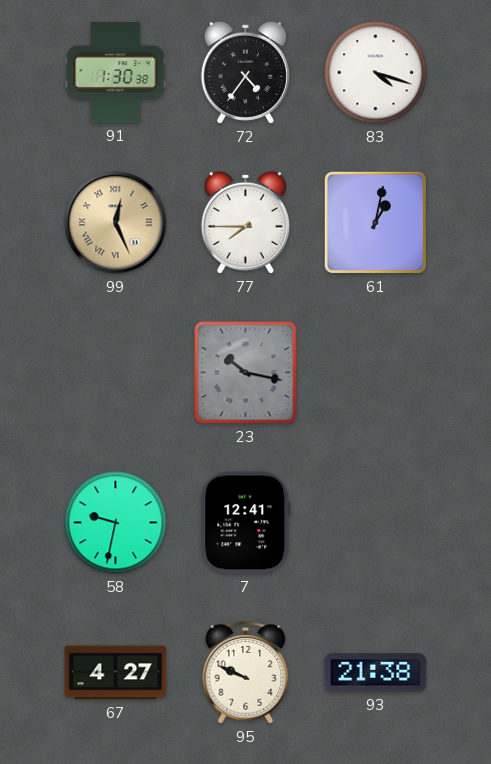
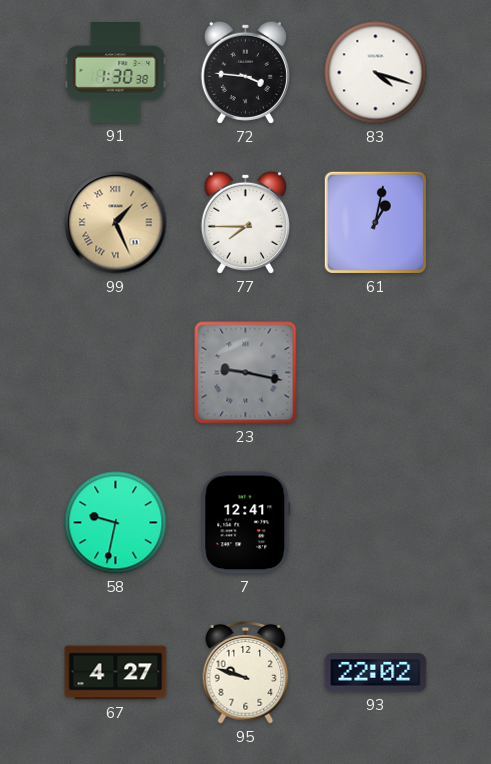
72: 4:36 -> 3:46
99: 12:26 -> 1:26
23: 10:17 -> 9:17
95: 9:49 -> 9:48
93: 21:38 -> 22:02
